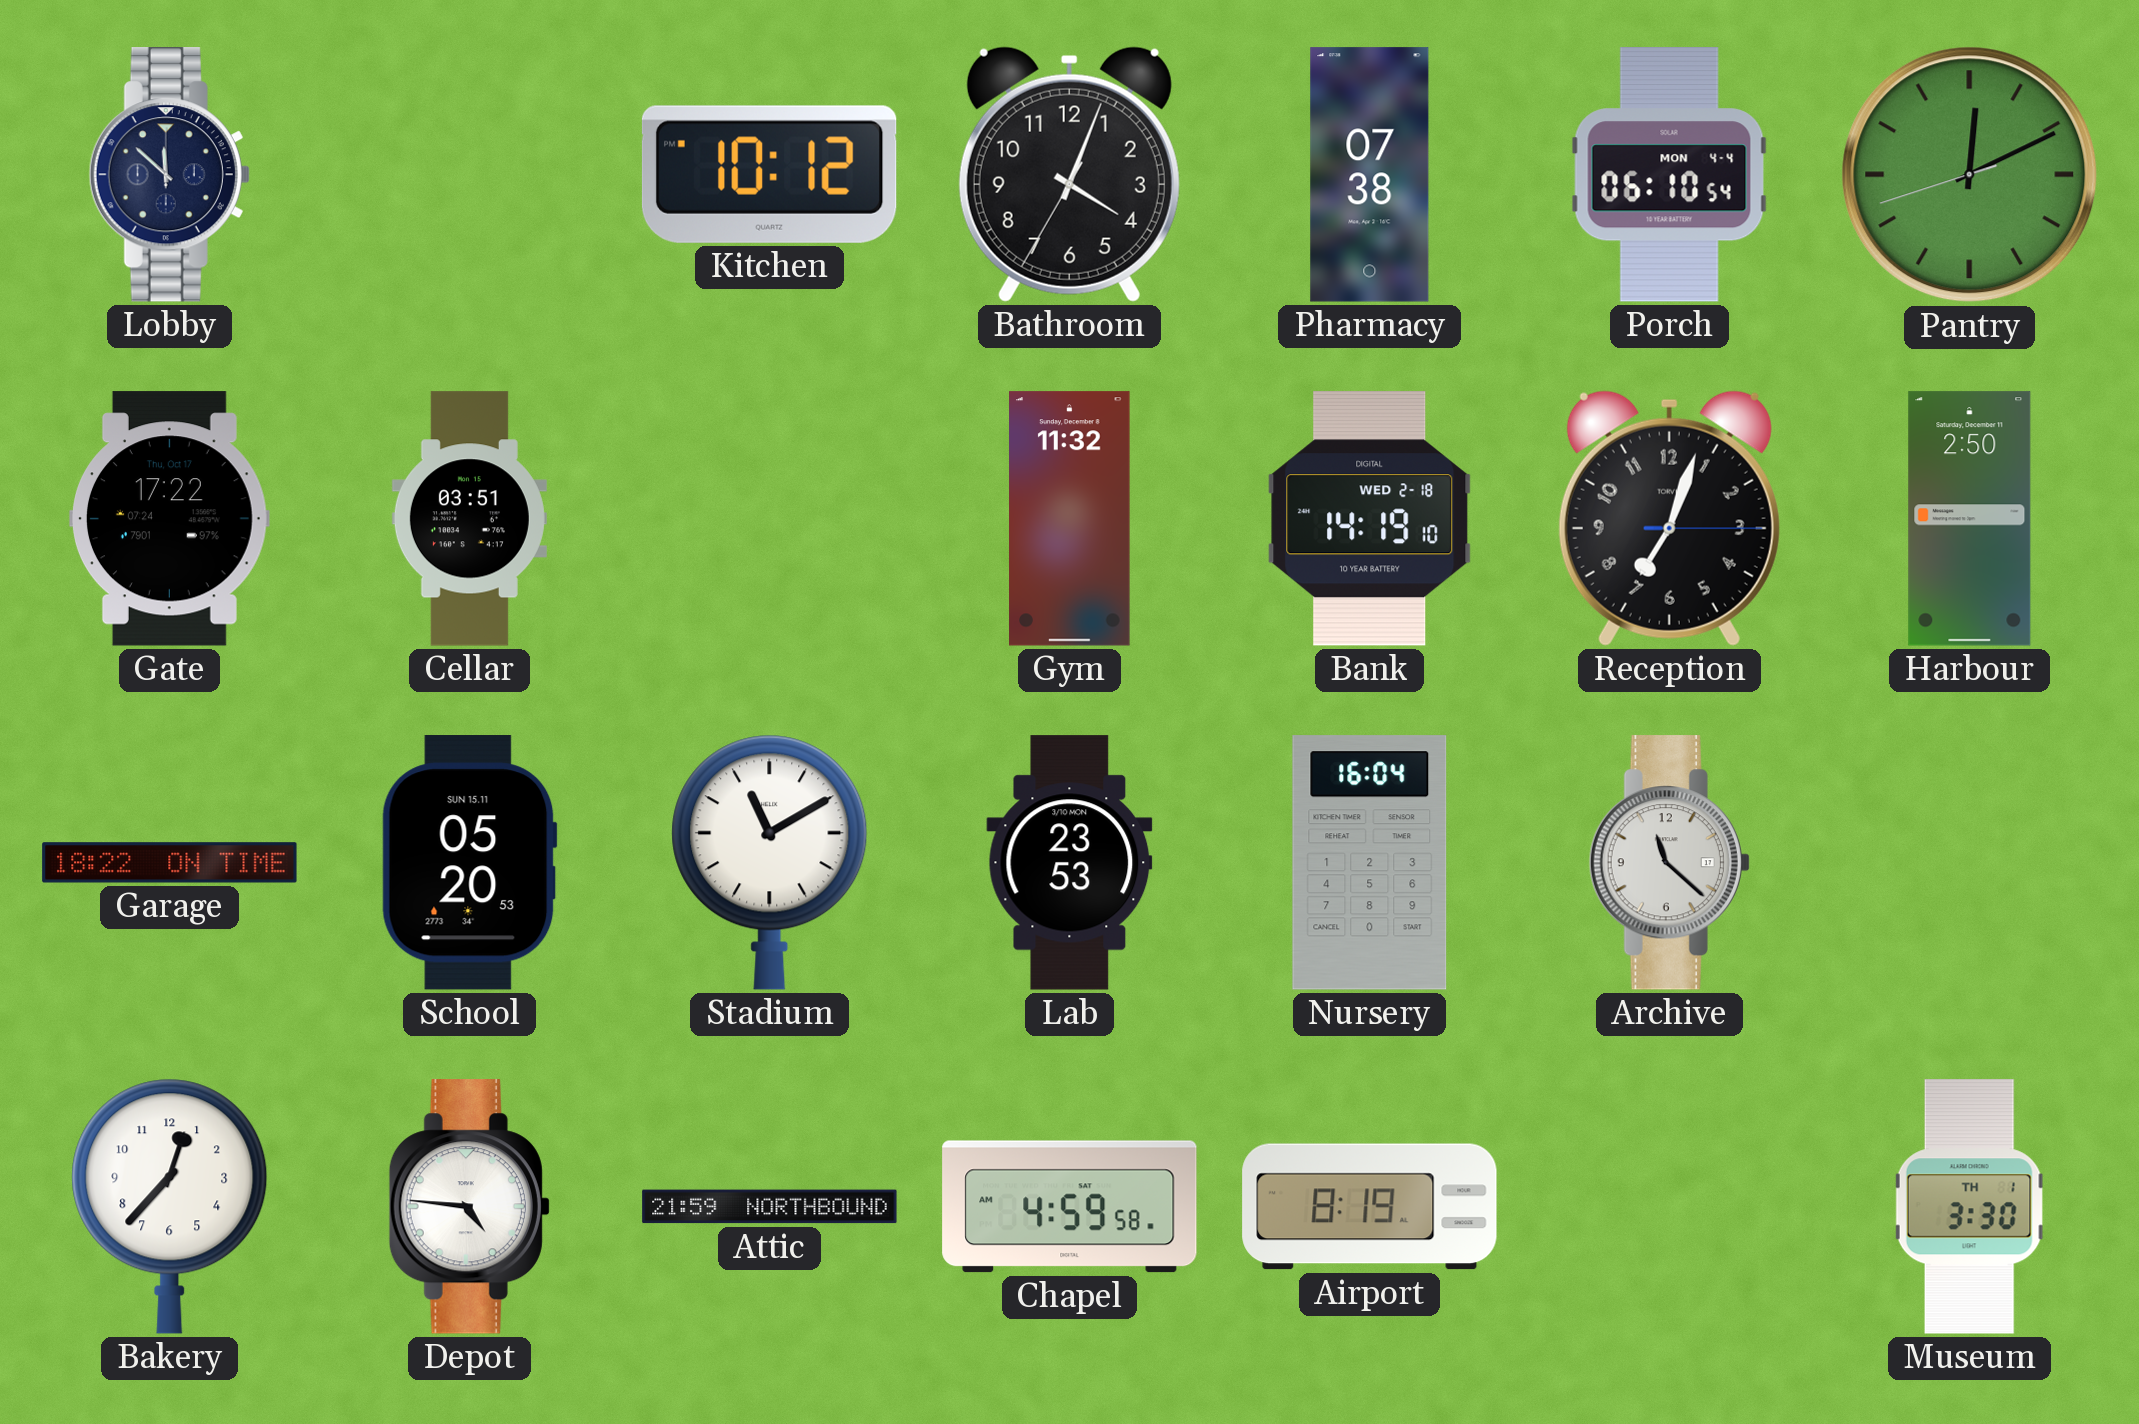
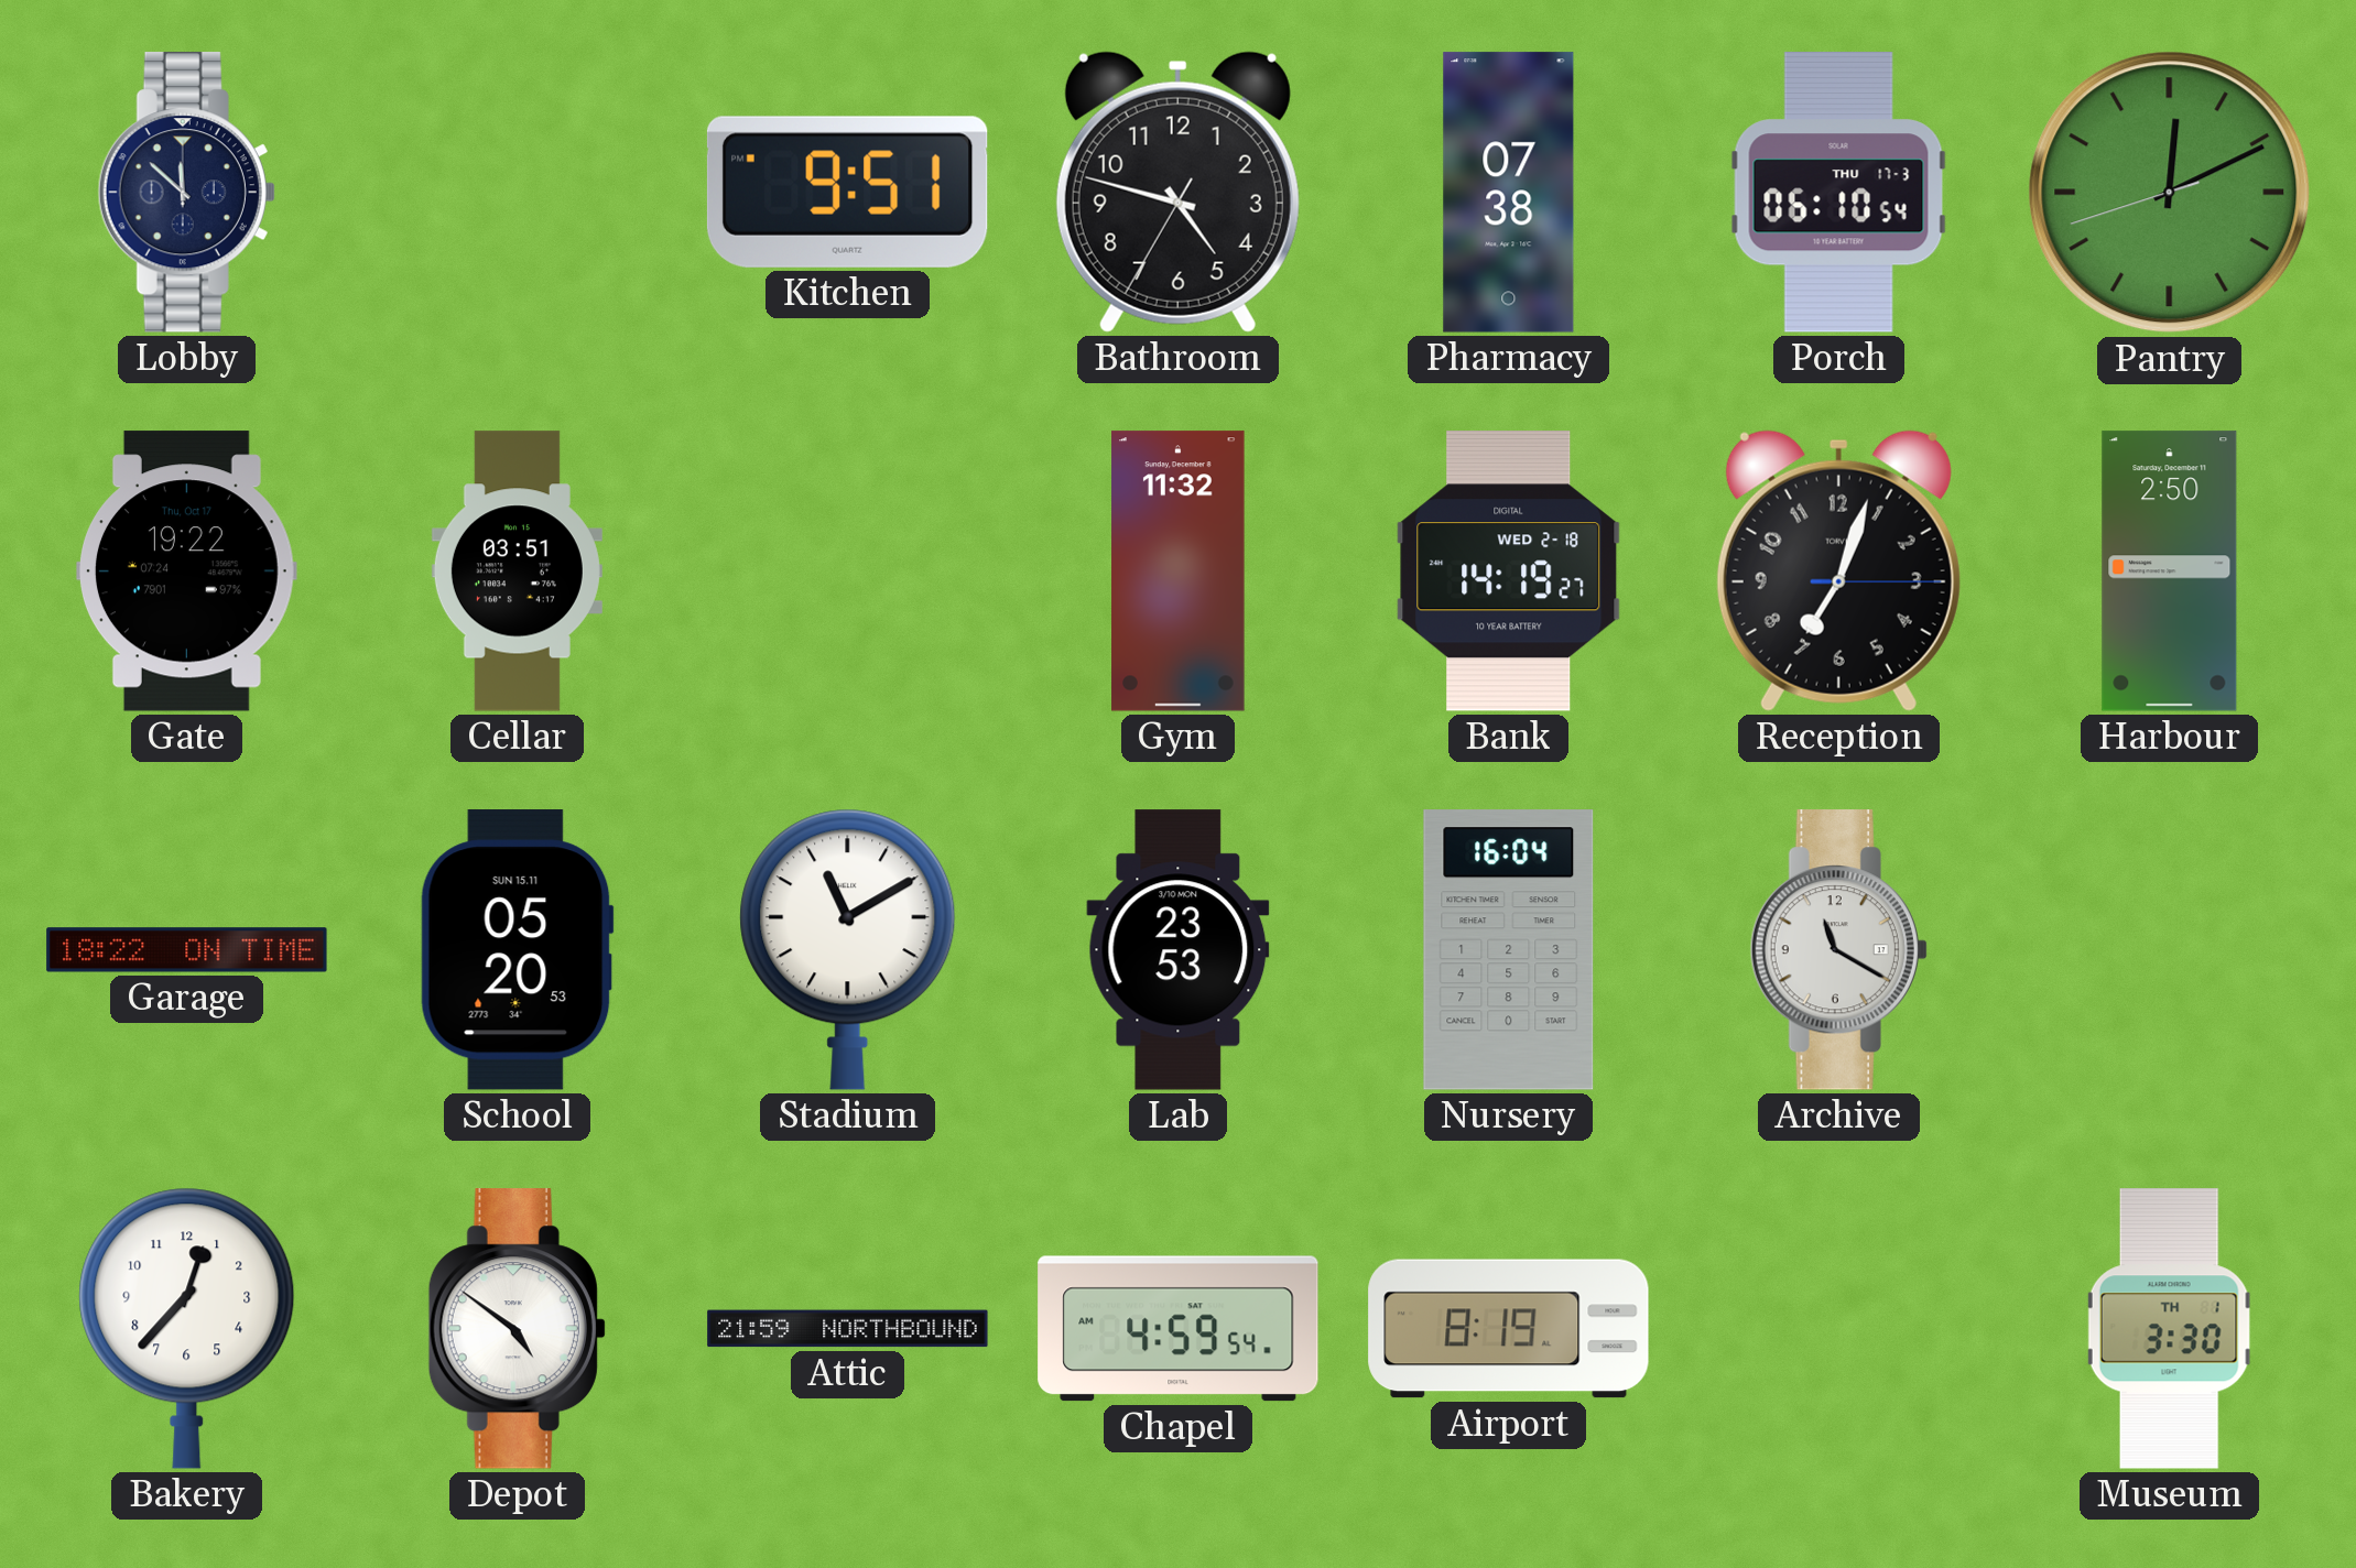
Kitchen: 10:12 -> 9:51
Bathroom: 4:03 -> 4:47
Porch date: MON 4-4 -> THU 17-3
Gate: 17:22 -> 19:22
Bank: 14:19:10 -> 14:19:27
Archive: 11:22 -> 11:20
Depot: 4:46 -> 4:51
Chapel: 4:59:58 -> 4:59:54
